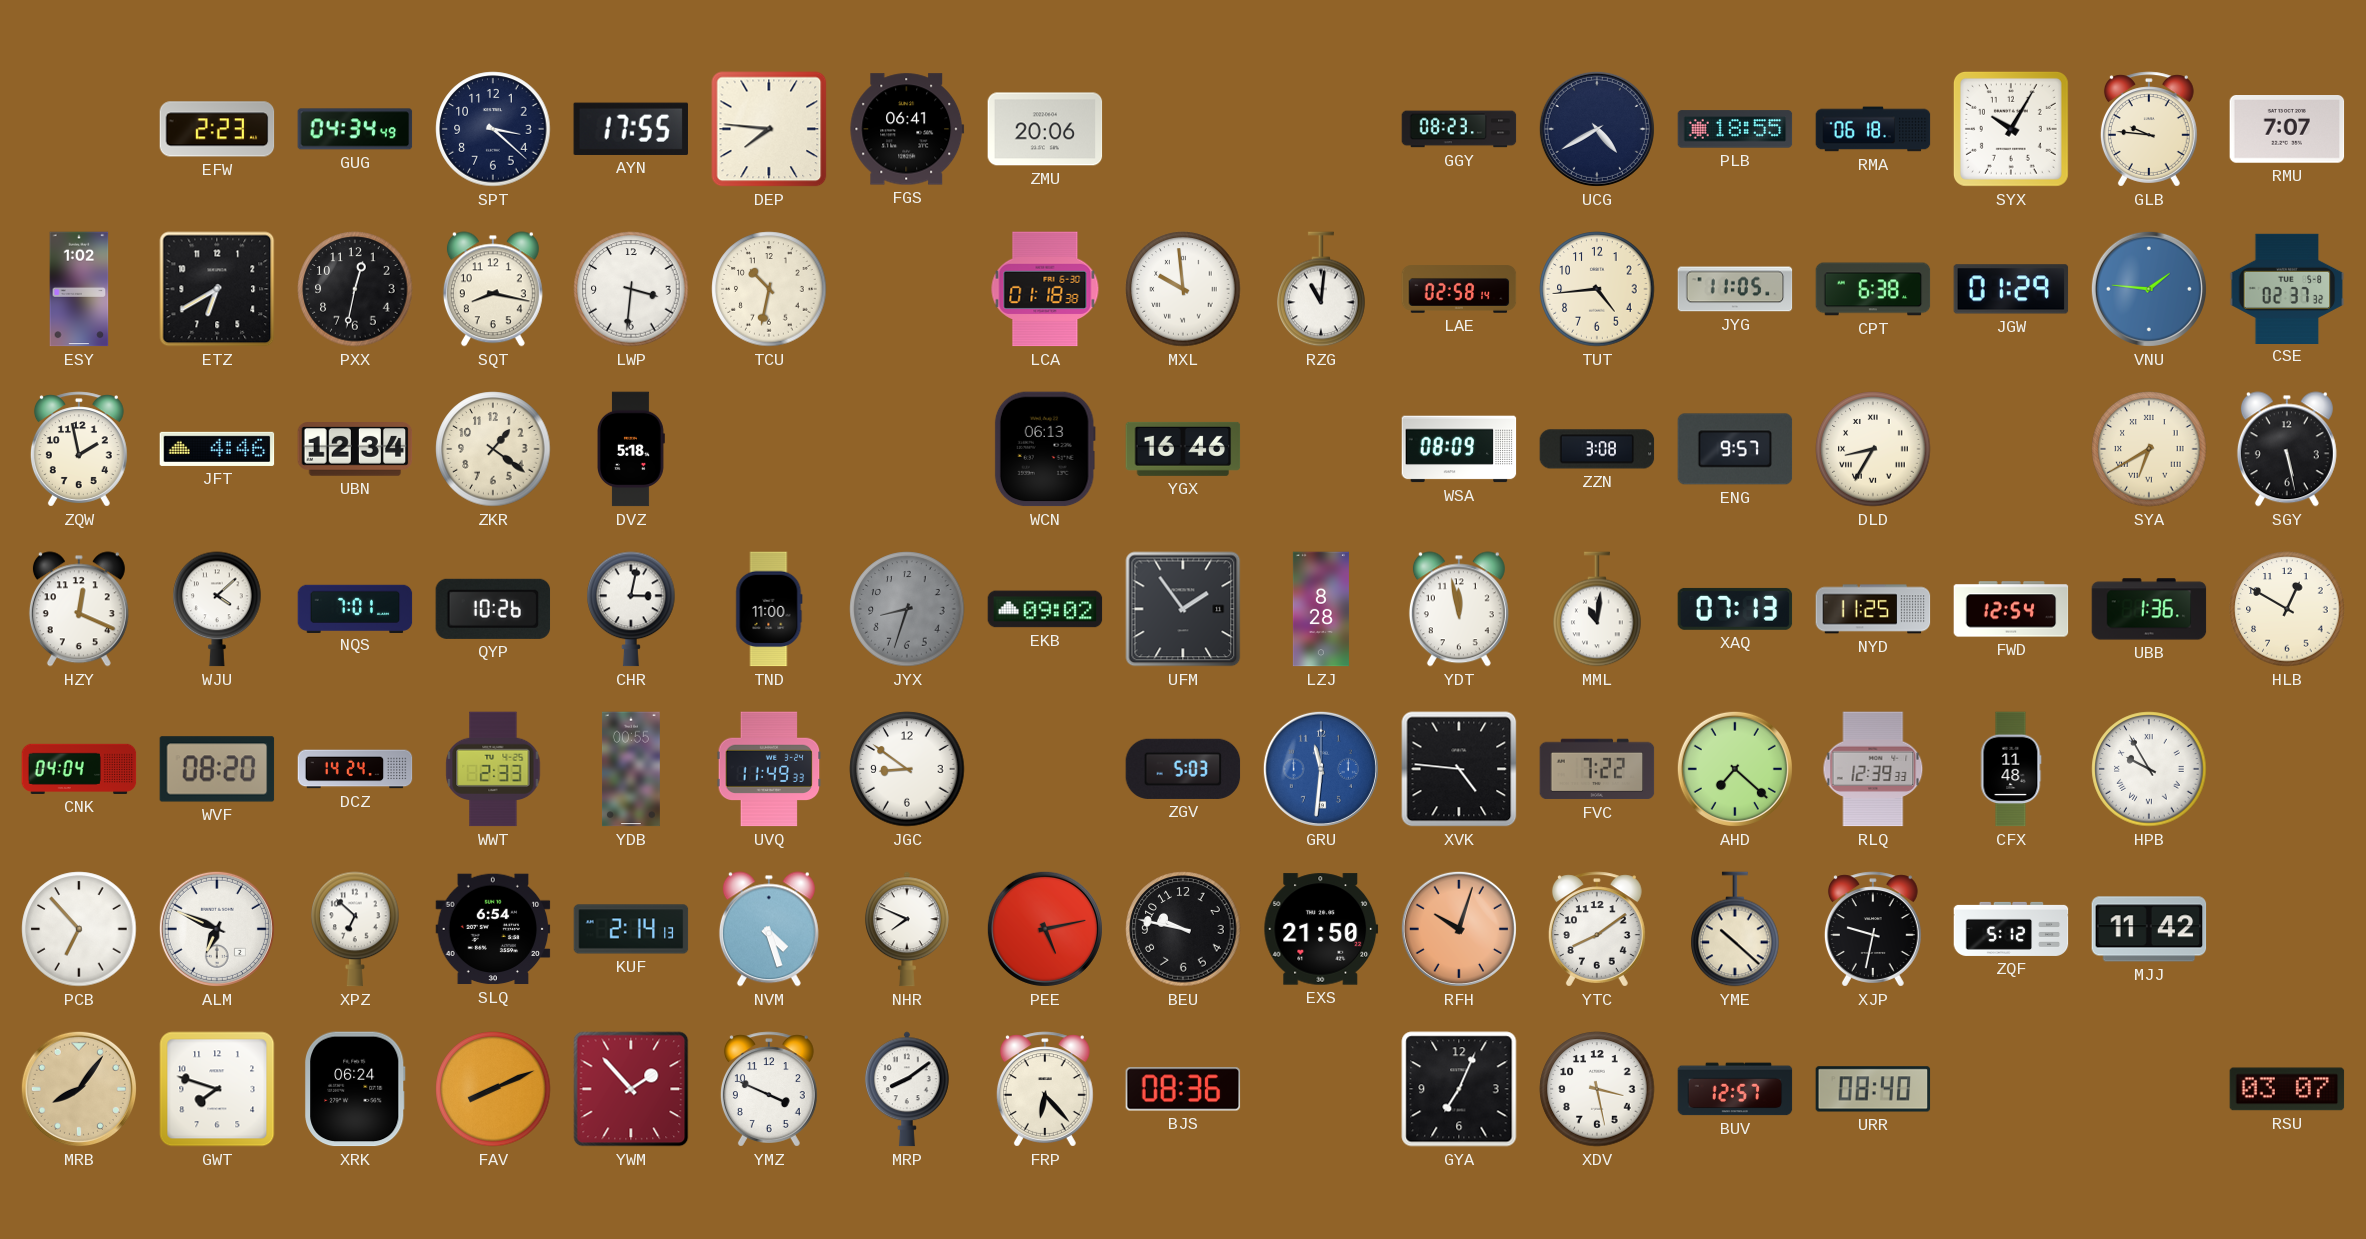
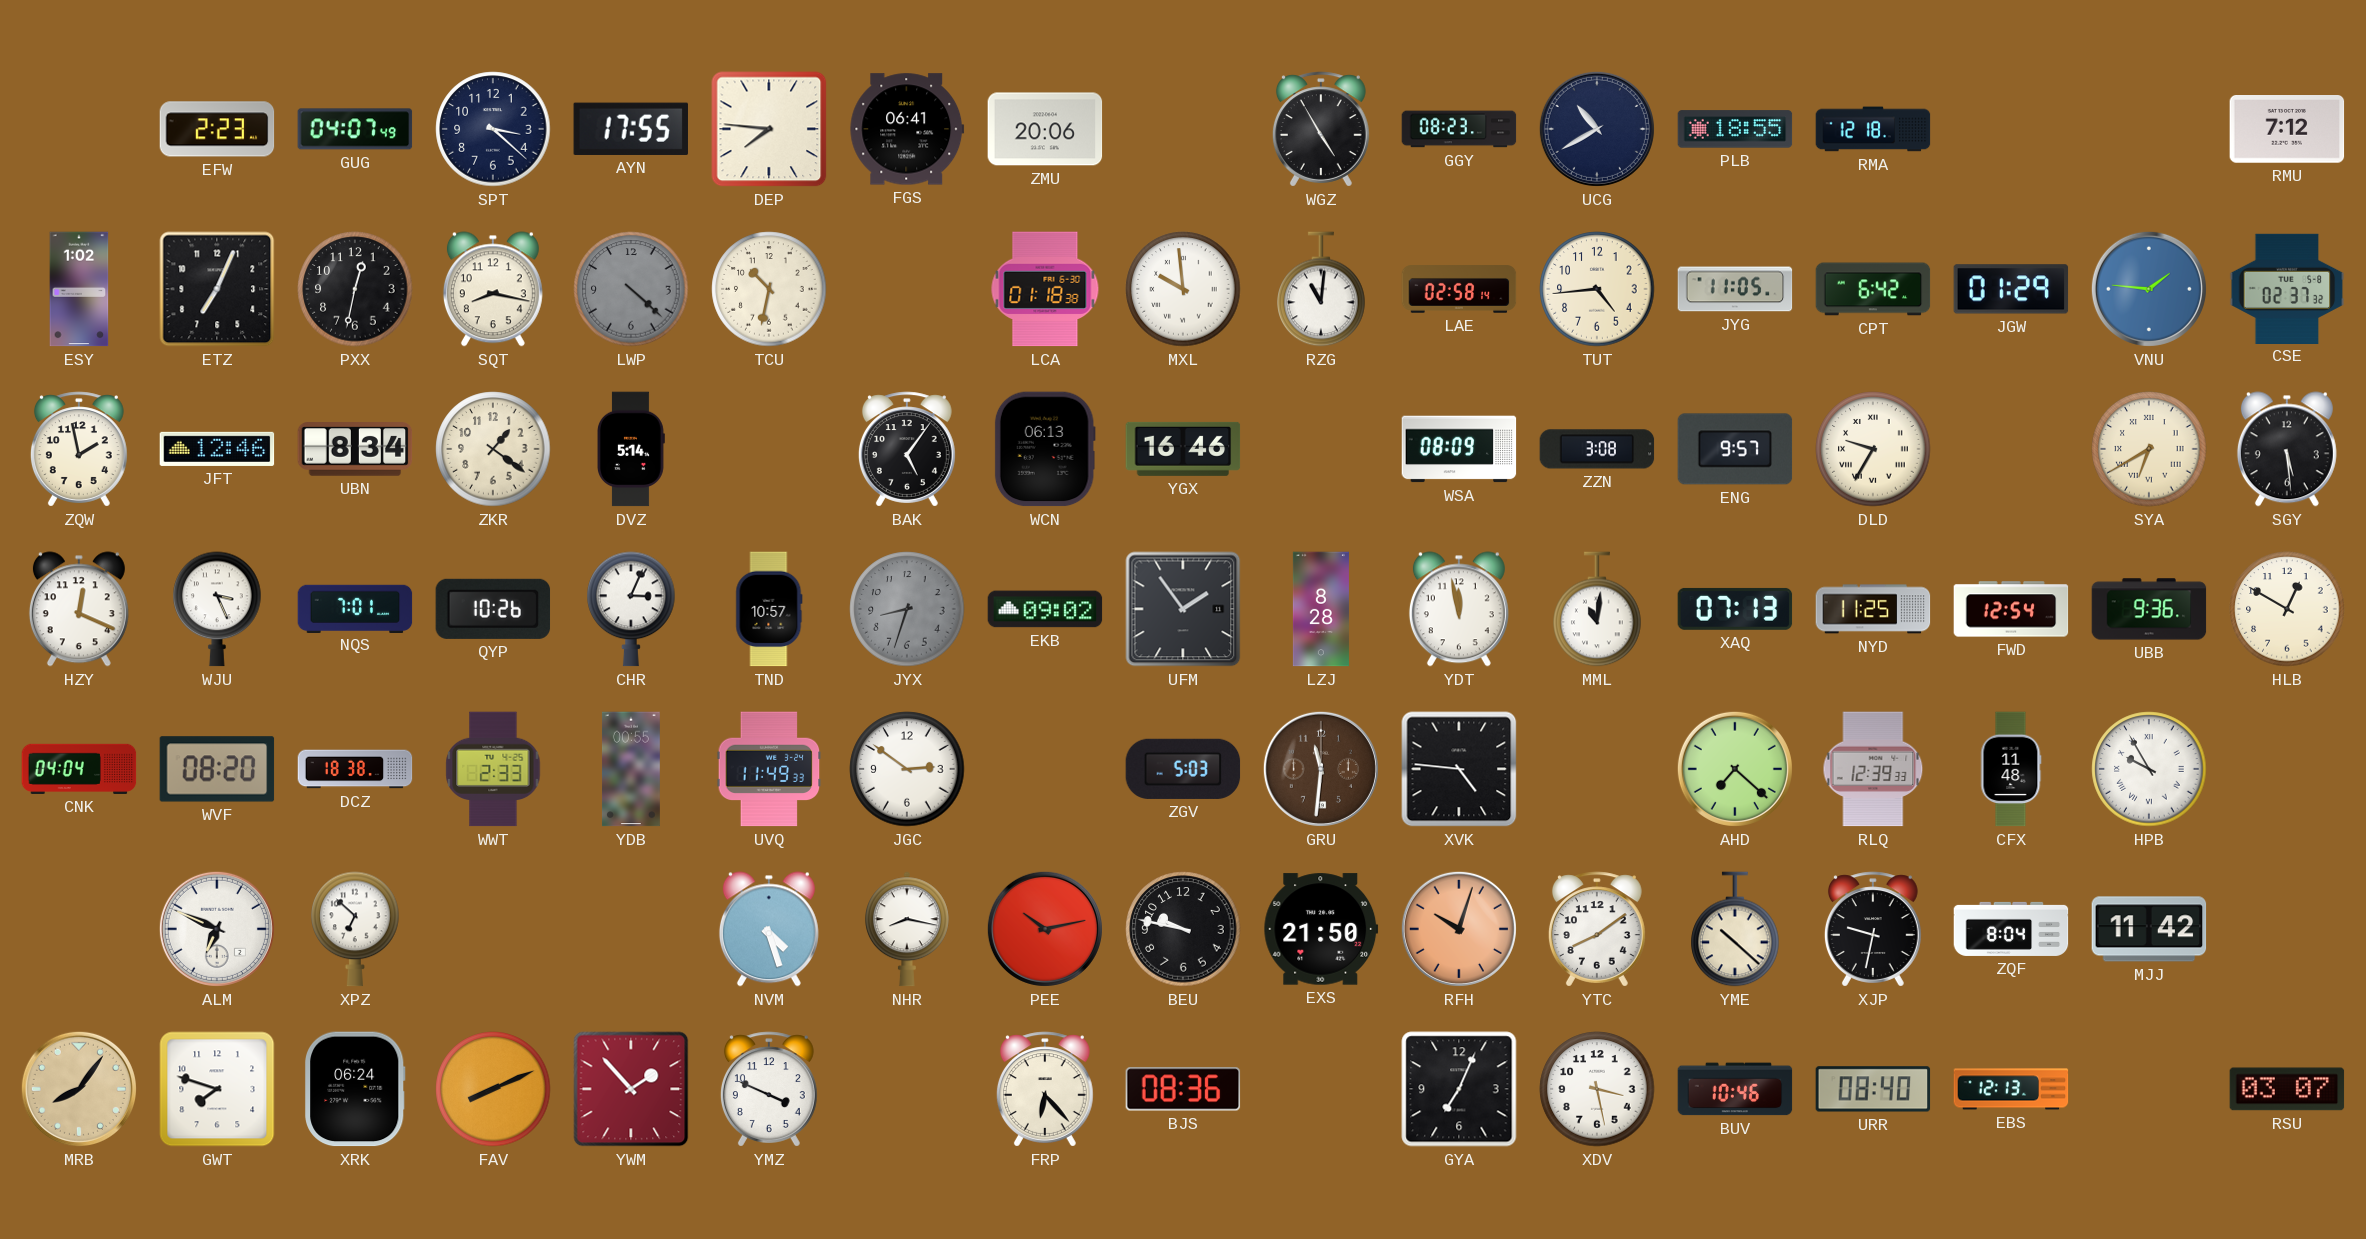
GUG: 04:34 -> 04:07
WGZ: none -> 4:55
UCG: 4:40 -> 10:40
RMA: 06:18 -> 12:18
SYX: 10:05 -> none
GLB: 9:46 -> none
RMU: 7:07 -> 7:12
ETZ: 6:40 -> 7:04
LWP: 3:31 -> 4:22
LWP dial: white -> grey
CPT: 6:38 -> 6:42
JFT: 4:46 -> 12:46
UBN: 12:34 -> 8:34
DVZ: 5:18 -> 5:14
BAK: none -> 5:06
DLD: 8:35 -> 9:35
SGY: 5:28 -> 5:29
WJU: 4:08 -> 3:26
CHR: 3:02 -> 3:04
TND: 11:00 -> 10:57
UBB: 1:36 -> 9:36
DCZ: 14:24 -> 18:38
JGC: 8:51 -> 2:51
GRU dial: blue -> brown
FVC: 7:22 -> none
PCB: 6:53 -> none
SLQ: 6:54 -> none
KUF: 2:14 -> none
NHR: 7:49 -> 8:17
PEE: 5:13 -> 10:13
ZQF: 5:12 -> 8:04
MRP: 8:09 -> none
BUV: 12:57 -> 10:46
EBS: none -> 12:13
